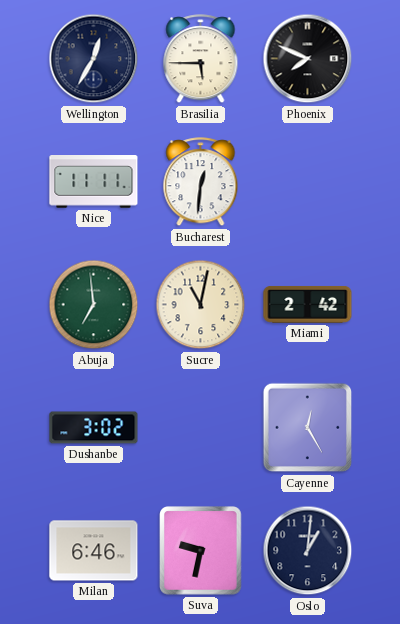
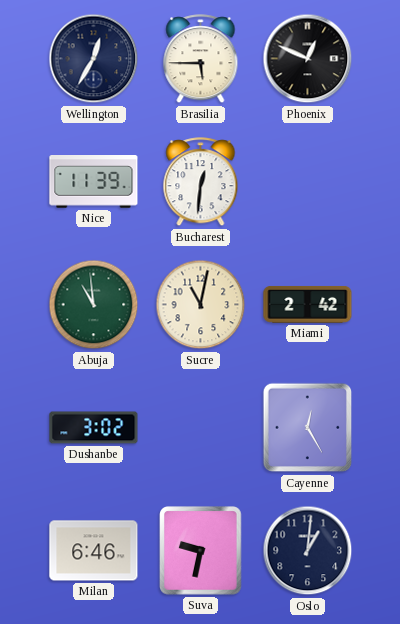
Phoenix: 7:49 -> 12:49
Nice: 11:11 -> 11:39
Abuja: 6:59 -> 10:59
